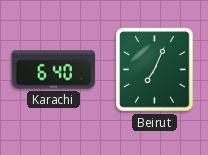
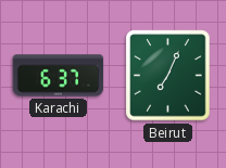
Karachi: 6:40 -> 6:37
